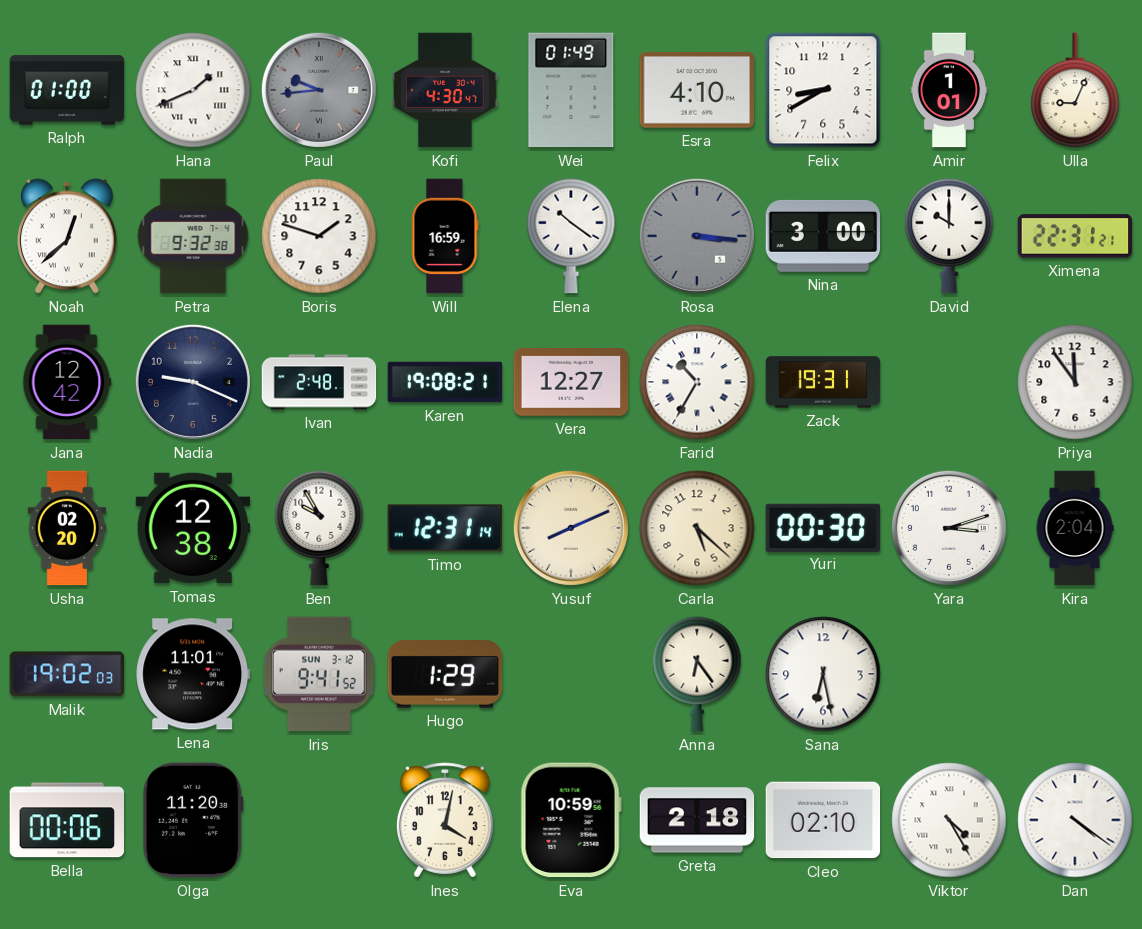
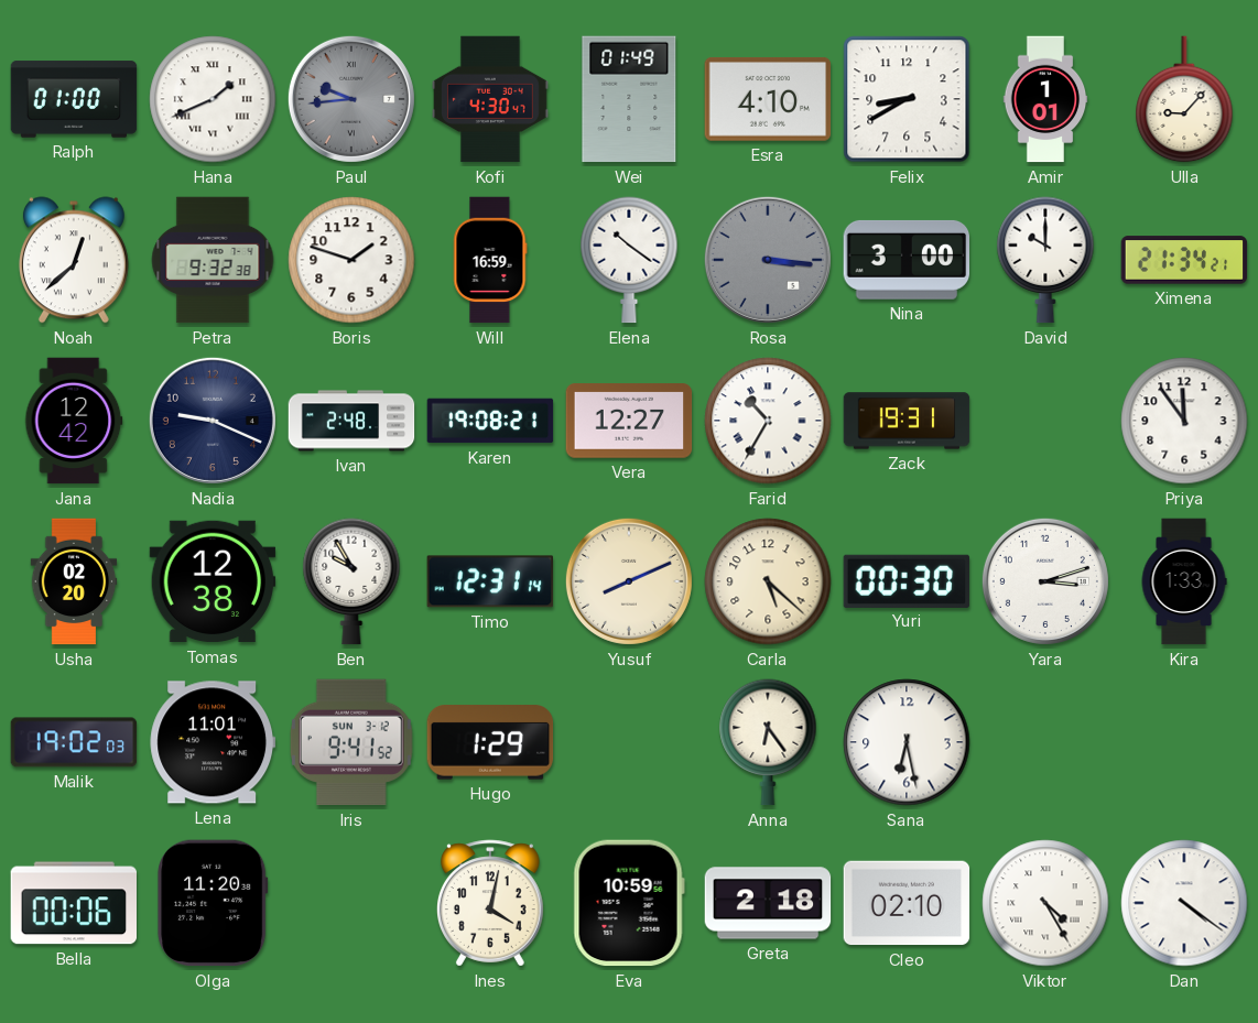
Ulla: 9:04 -> 9:07
Ximena: 22:31 -> 21:34
Kira: 2:04 -> 1:33
